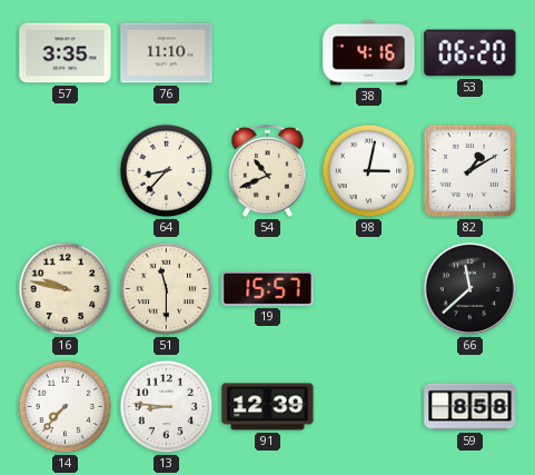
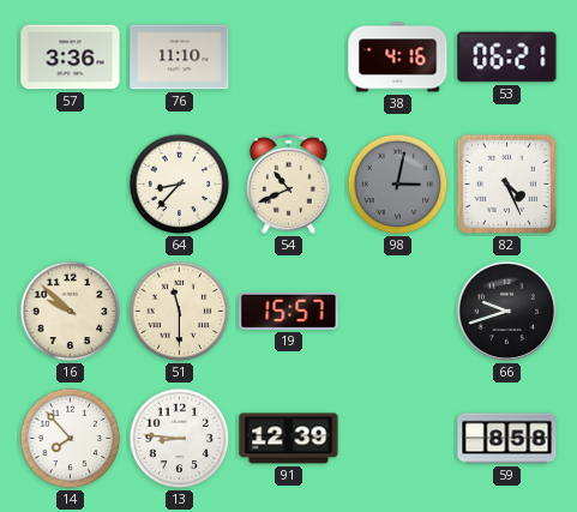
57: 3:35 -> 3:36
53: 06:20 -> 06:21
98 dial: white -> grey
82: 1:10 -> 4:26
16: 9:47 -> 9:52
66: 11:38 -> 9:42
14: 7:37 -> 7:53
